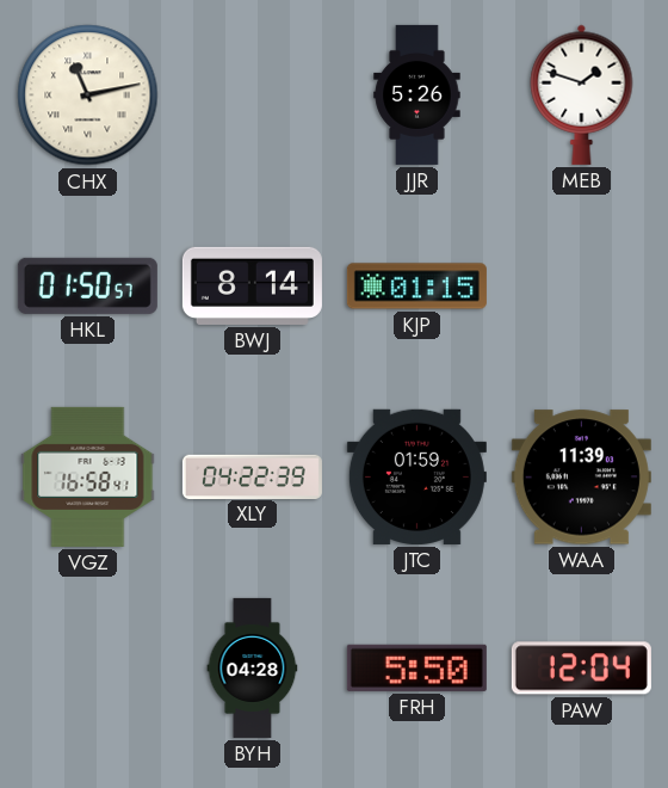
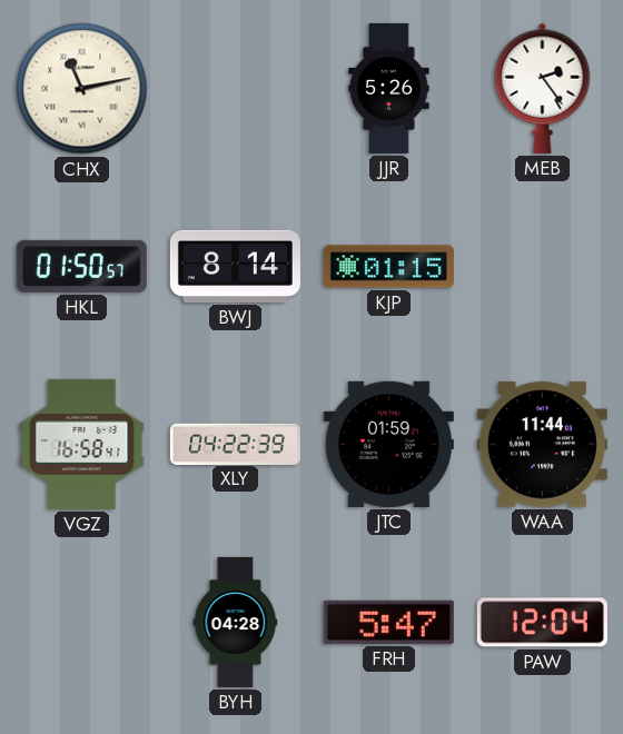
MEB: 1:48 -> 2:24
WAA: 11:39 -> 11:44
FRH: 5:50 -> 5:47
